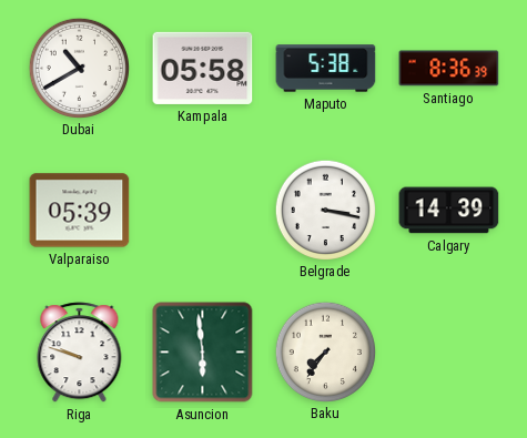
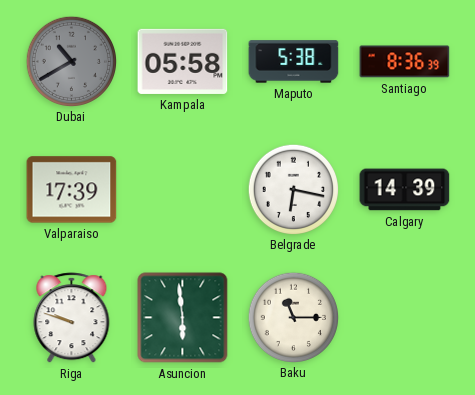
Dubai dial: white -> grey
Valparaiso: 05:39 -> 17:39
Belgrade: 3:17 -> 6:17
Baku: 7:36 -> 11:15
